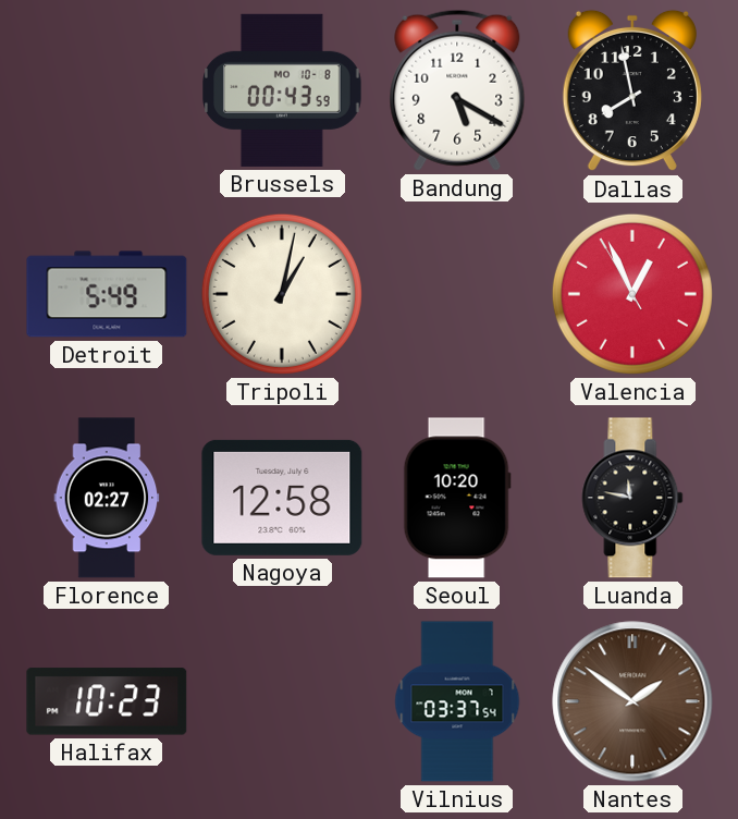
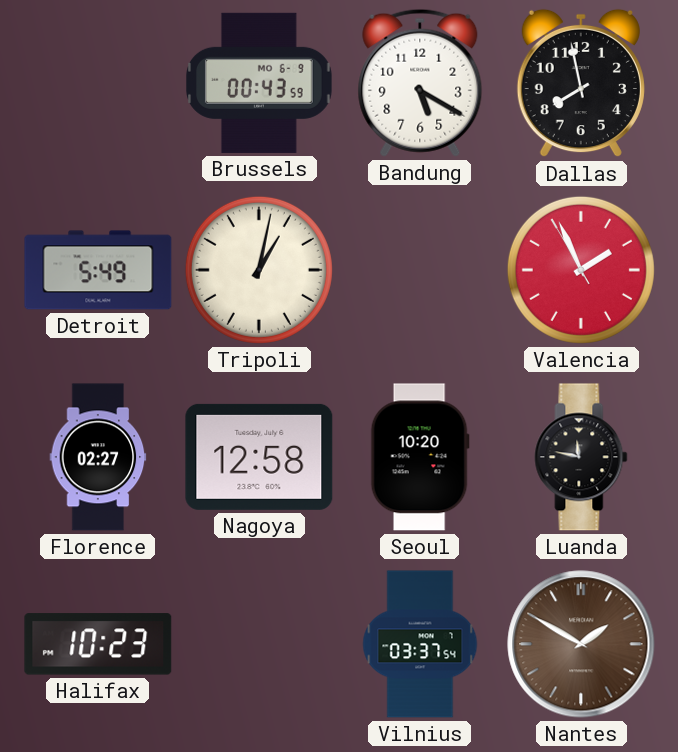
Brussels date: MO 10-8 -> MO 6-9
Valencia: 12:55 -> 1:55
Nantes: 1:51 -> 1:50
